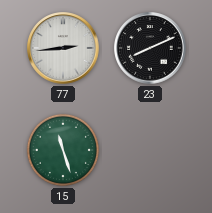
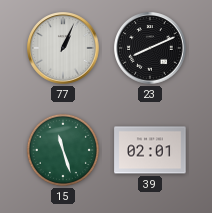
77: 2:44 -> 1:04
39: none -> 02:01
